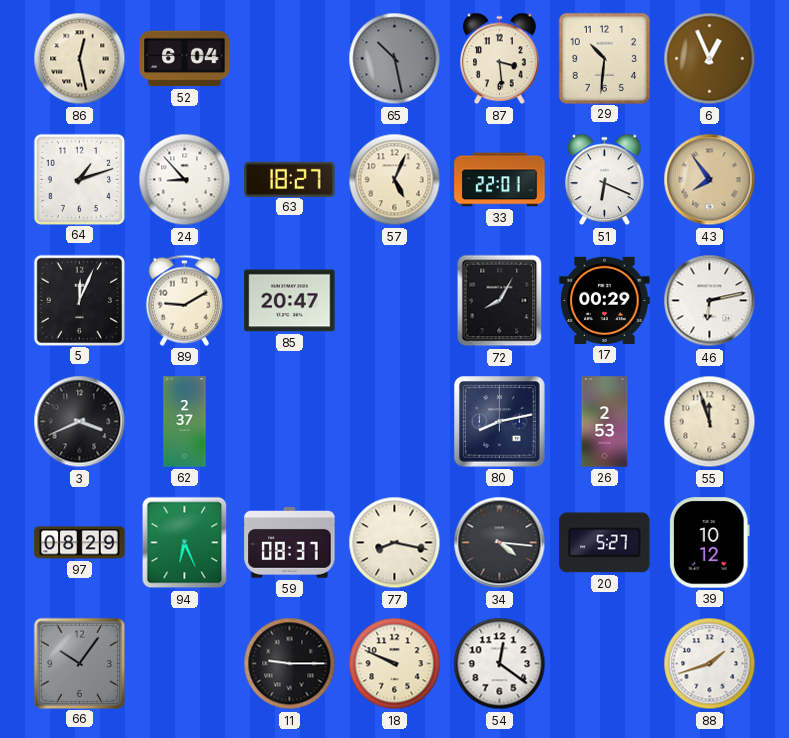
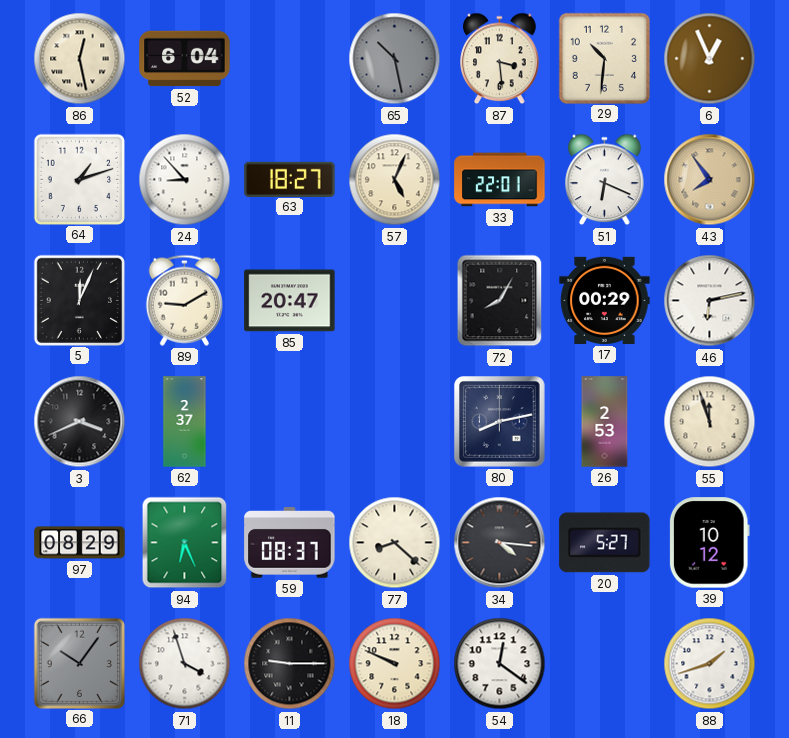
77: 8:17 -> 8:22
71: none -> 3:57
